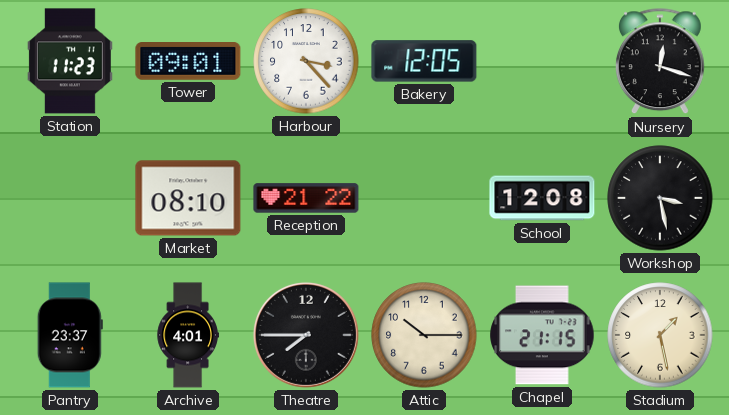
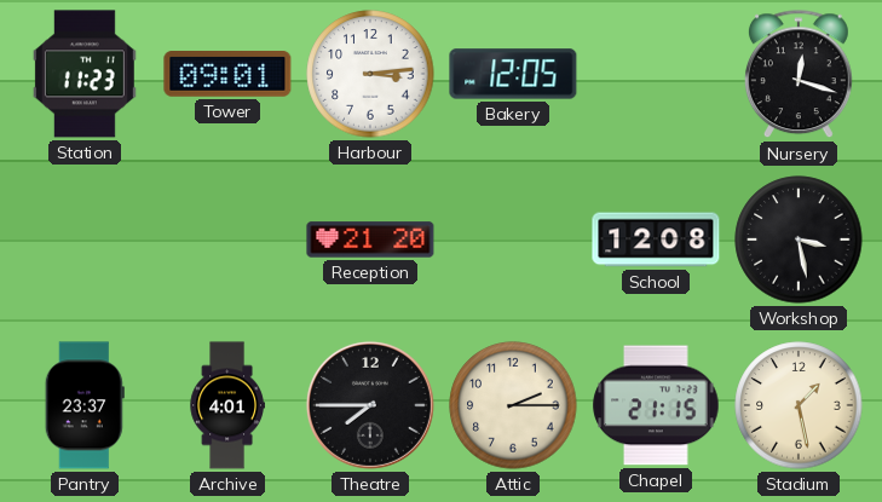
Harbour: 3:23 -> 3:14
Market: 08:10 -> none
Reception: 21:22 -> 21:20
Attic: 10:15 -> 2:15
